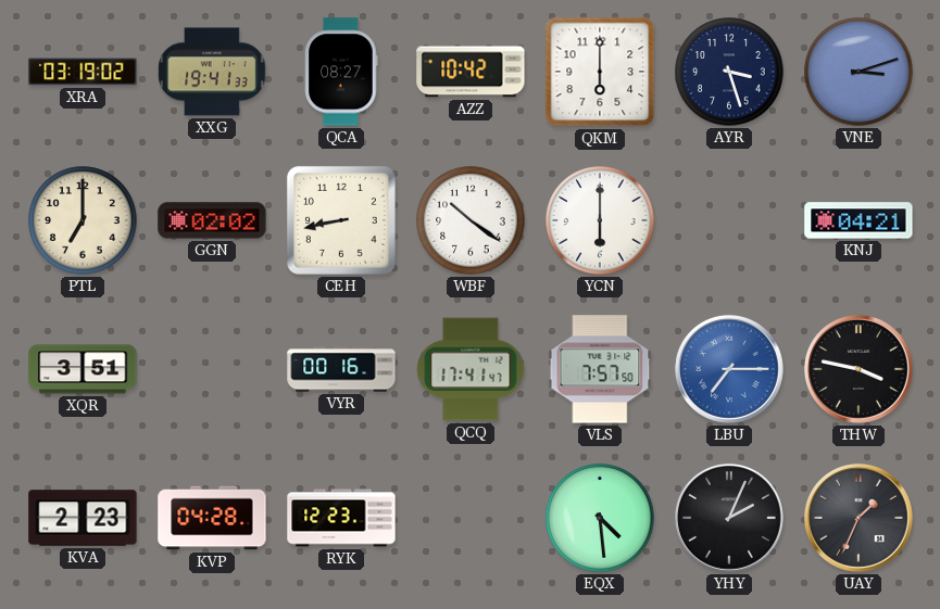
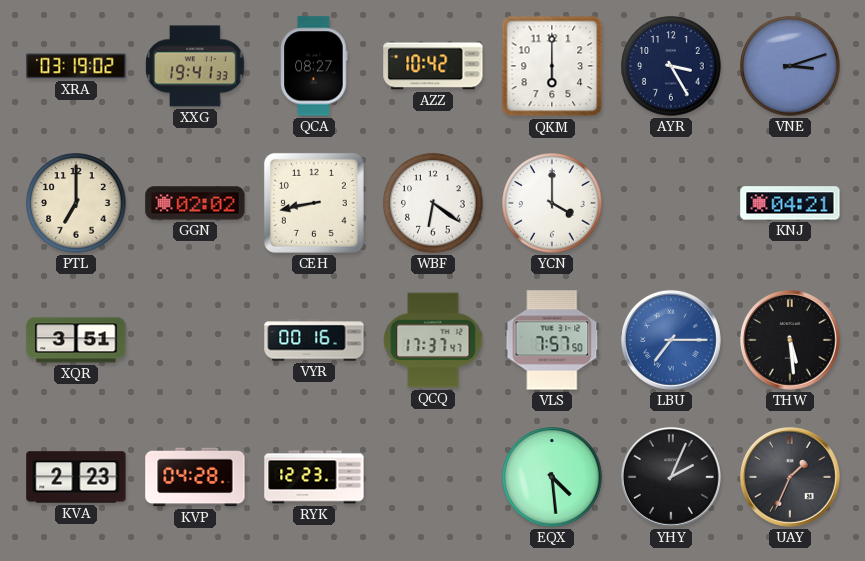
AYR: 3:27 -> 3:25
WBF: 10:21 -> 6:21
YCN: 6:00 -> 4:00
QCQ: 17:41 -> 17:37
THW: 3:47 -> 5:29
